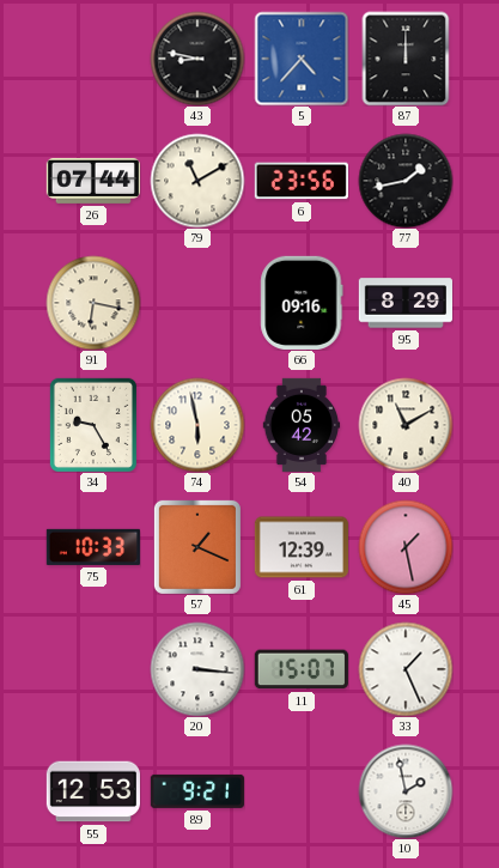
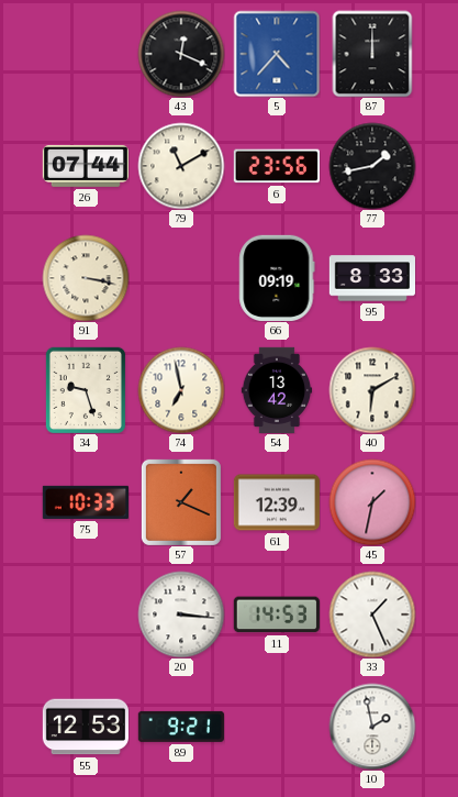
43: 8:47 -> 12:19
91: 6:17 -> 3:17
66: 09:16 -> 09:19
95: 8:29 -> 8:33
34: 9:25 -> 9:27
74: 5:58 -> 6:58
54: 05:42 -> 13:42
40: 11:10 -> 6:10
45: 1:28 -> 1:32
11: 15:07 -> 14:53
